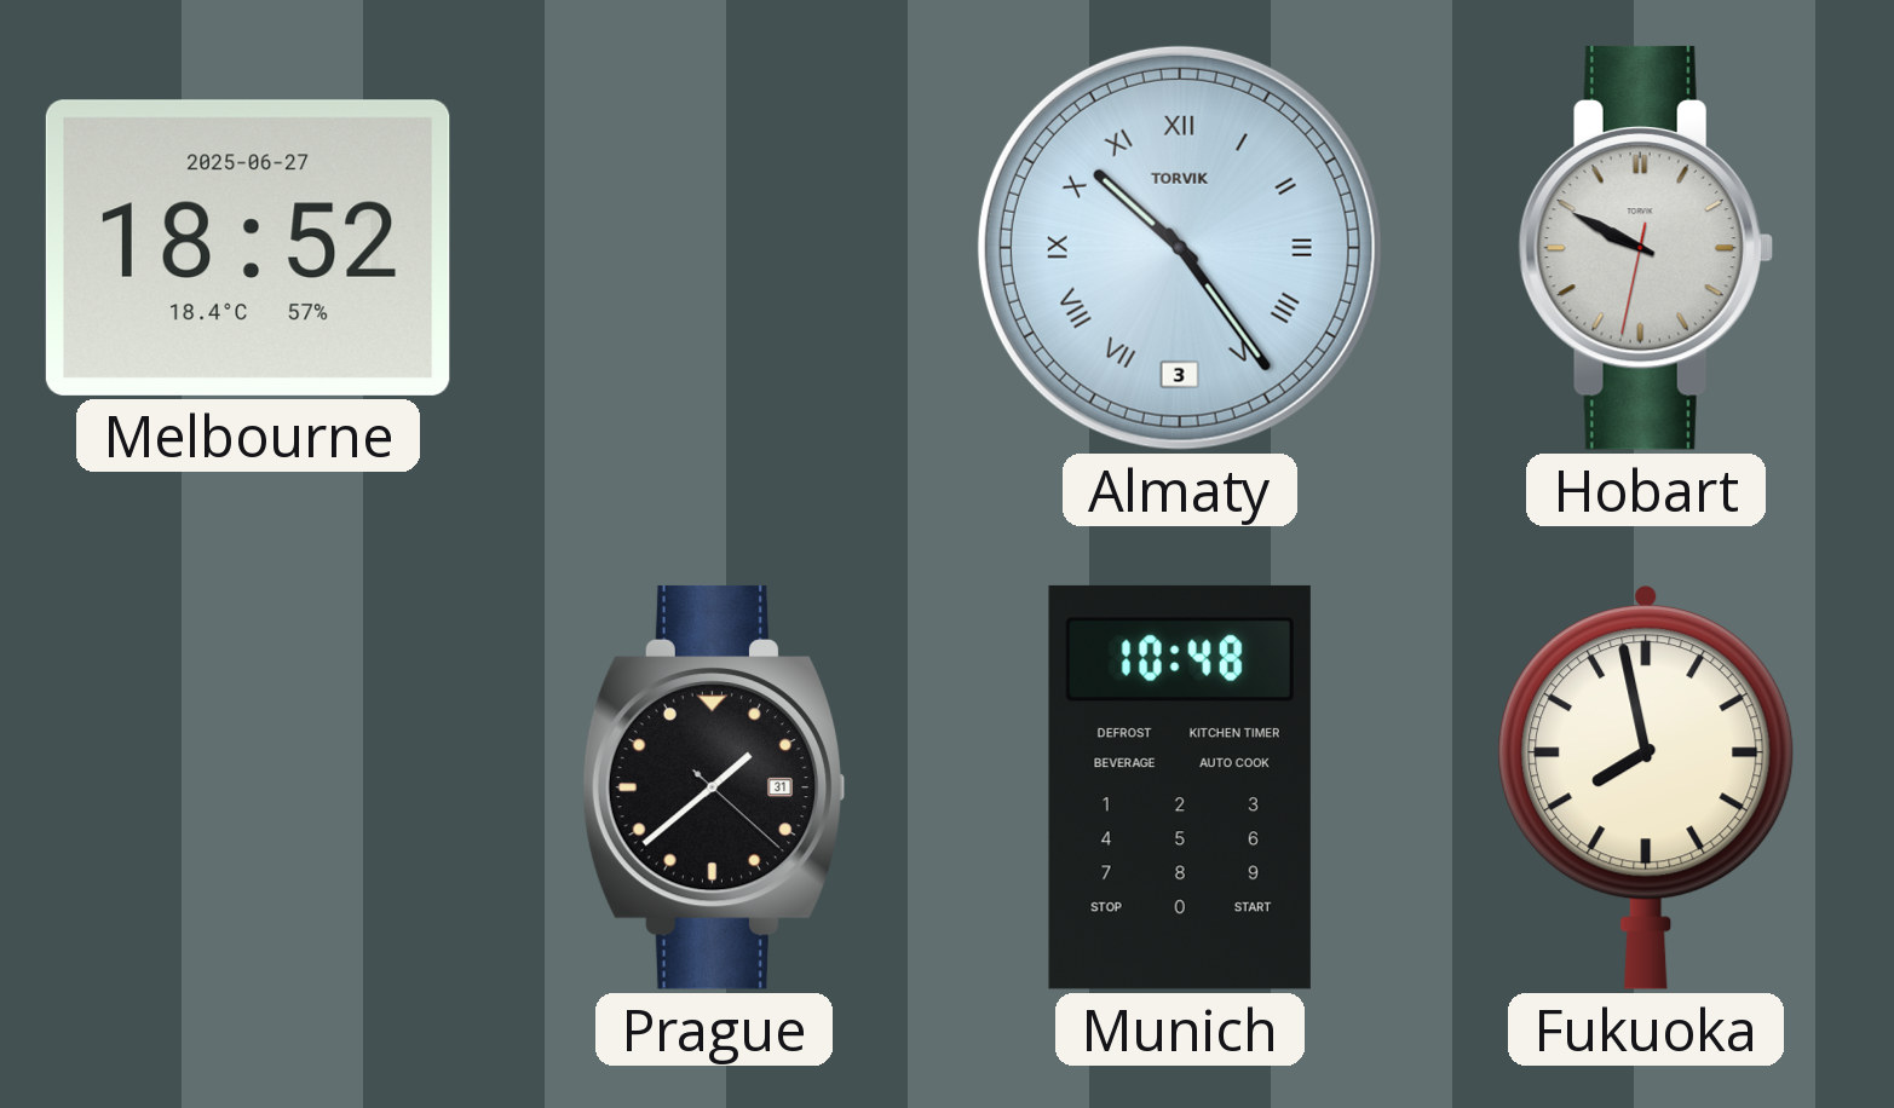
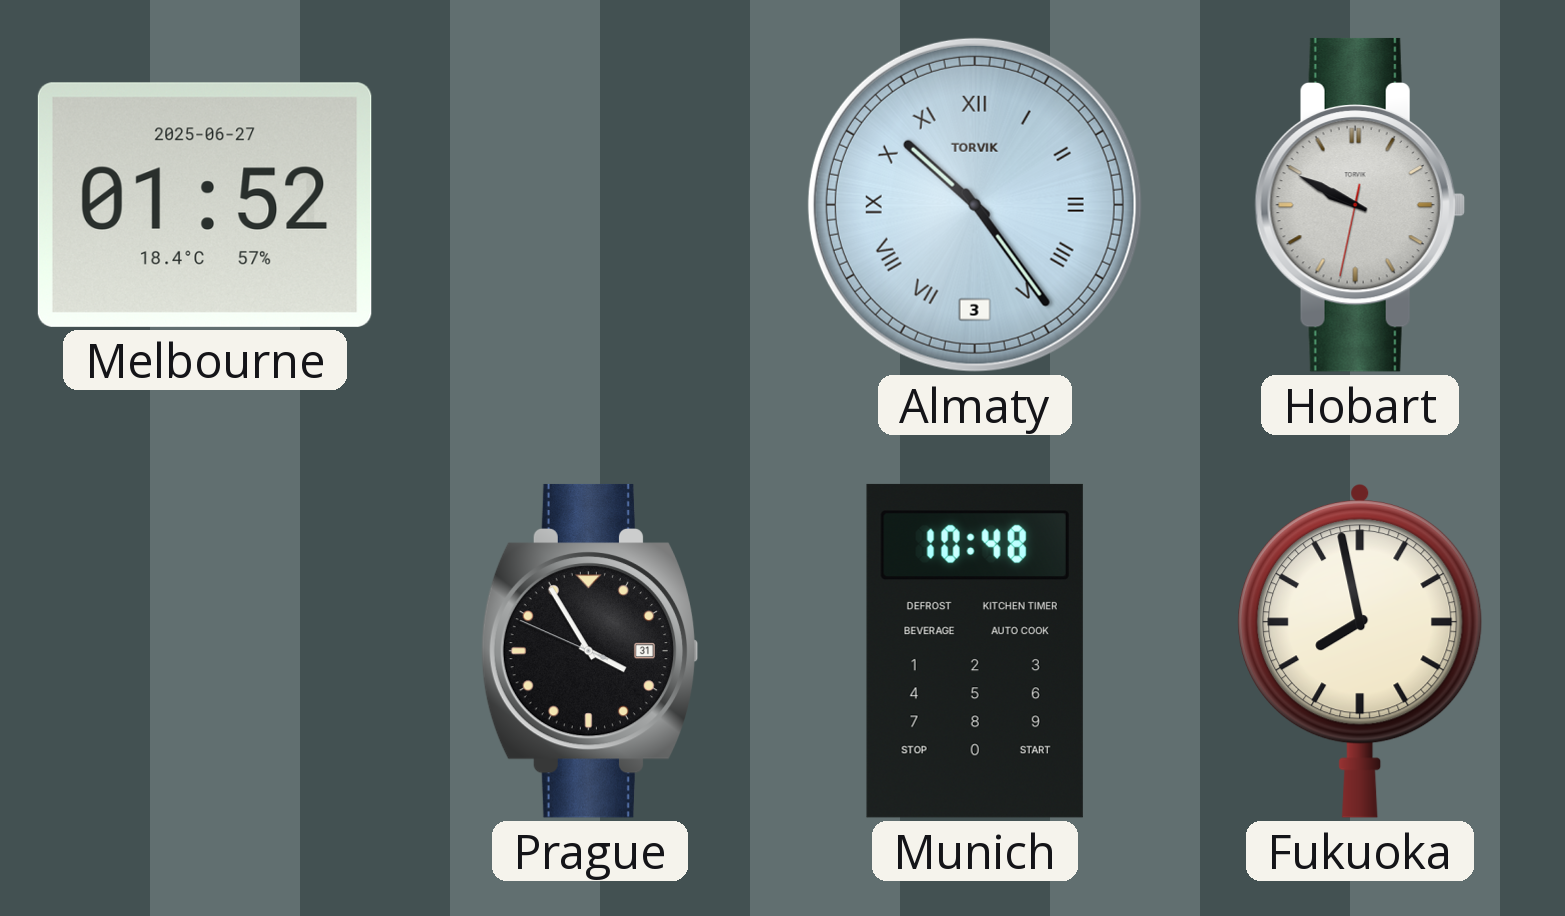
Melbourne: 18:52 -> 01:52
Prague: 1:38 -> 3:54
